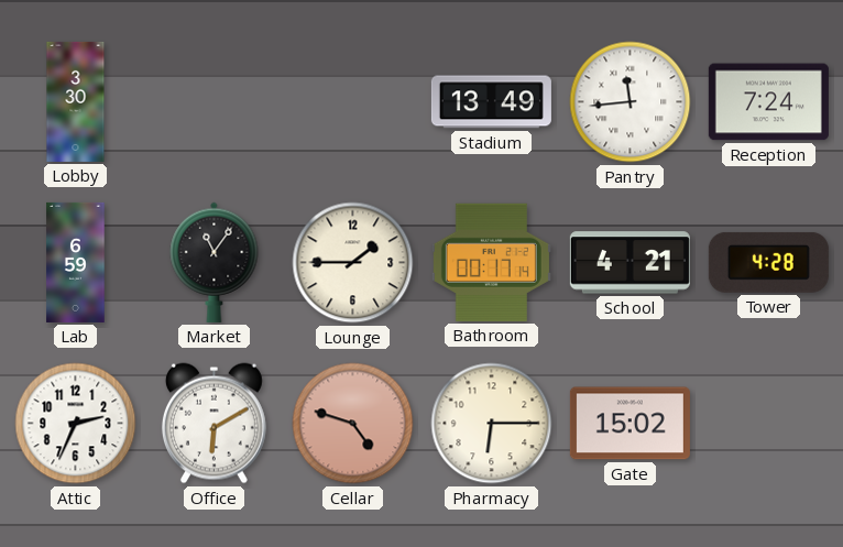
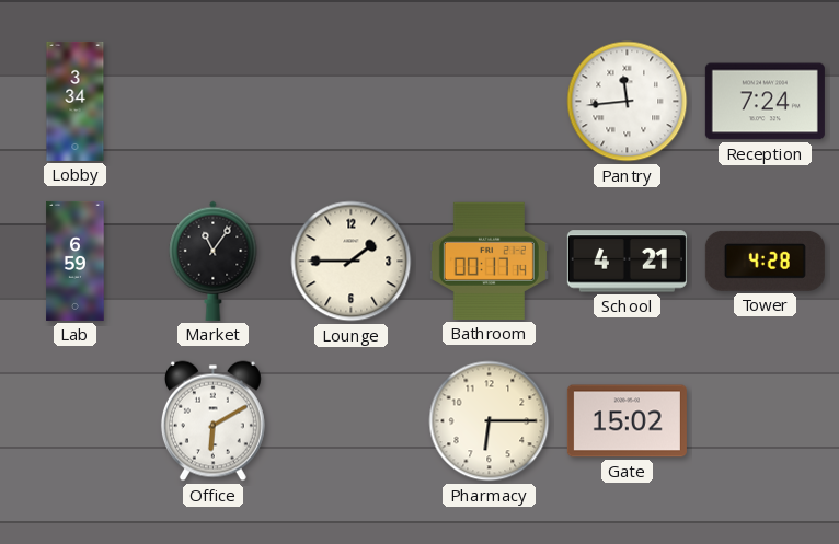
Lobby: 3:30 -> 3:34
Stadium: 13:49 -> none
Attic: 2:34 -> none
Cellar: 4:48 -> none
